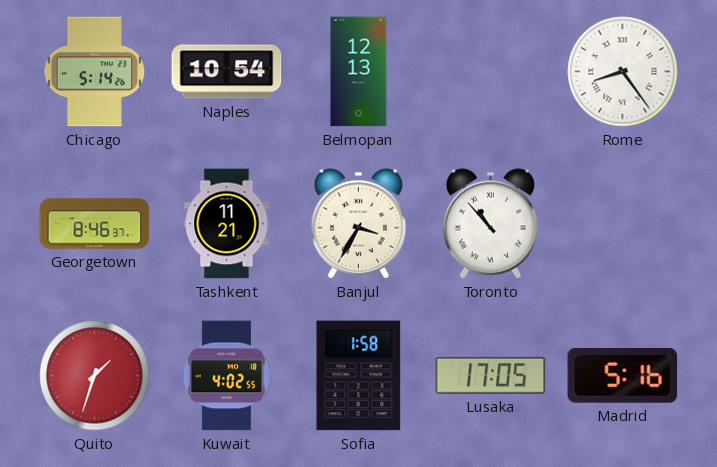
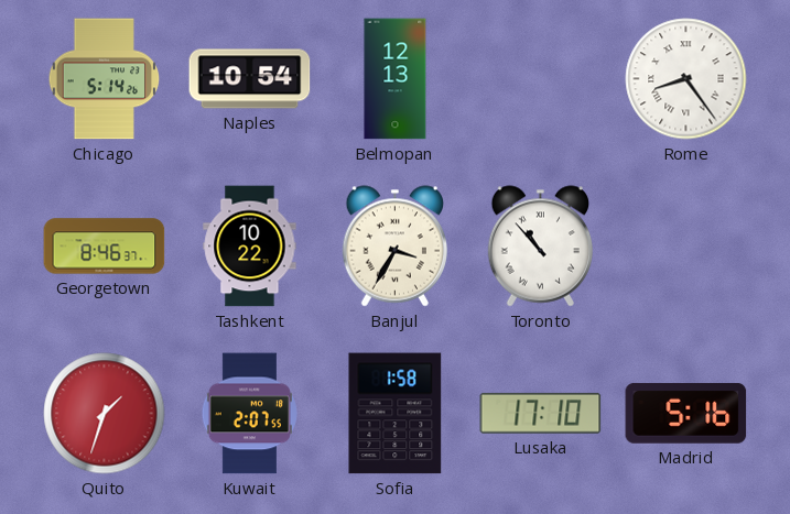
Tashkent: 11:21 -> 10:22
Kuwait: 4:02 -> 2:07
Lusaka: 17:05 -> 17:10
